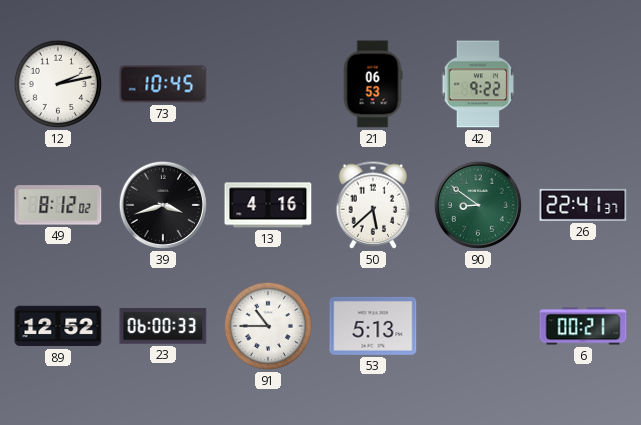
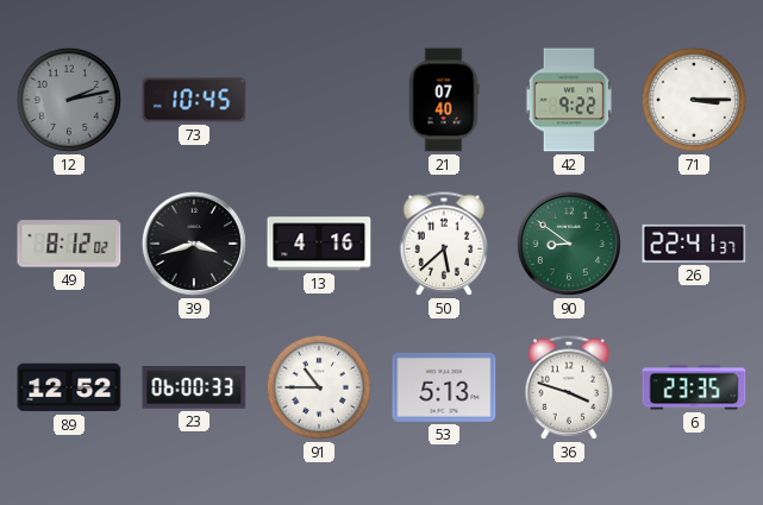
12 dial: white -> grey
21: 06:53 -> 07:40
71: none -> 3:15
36: none -> 3:48
6: 00:21 -> 23:35
